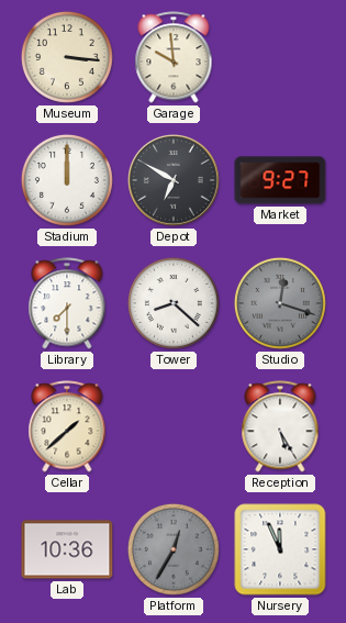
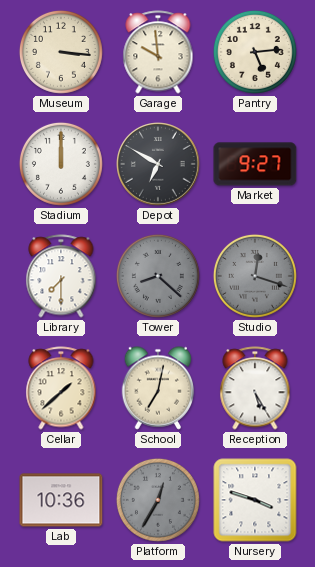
Pantry: none -> 5:14
Tower dial: white -> grey
School: none -> 7:02
Nursery: 11:56 -> 3:48
